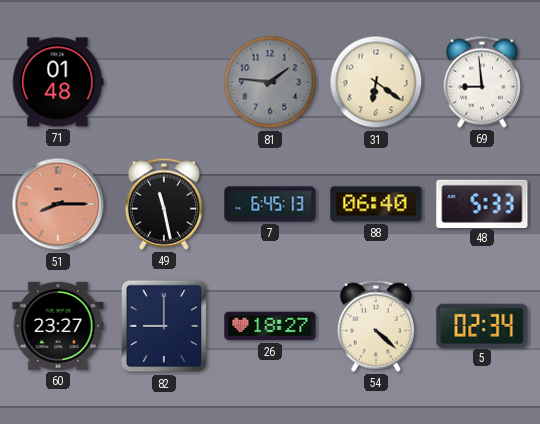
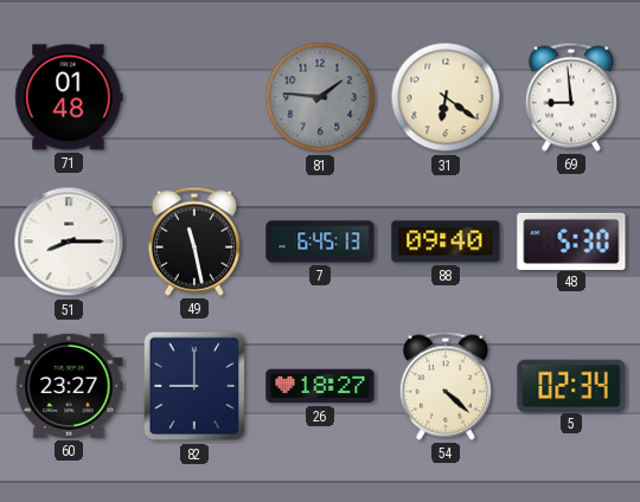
51 dial: salmon -> white
88: 06:40 -> 09:40
48: 5:33 -> 5:30
